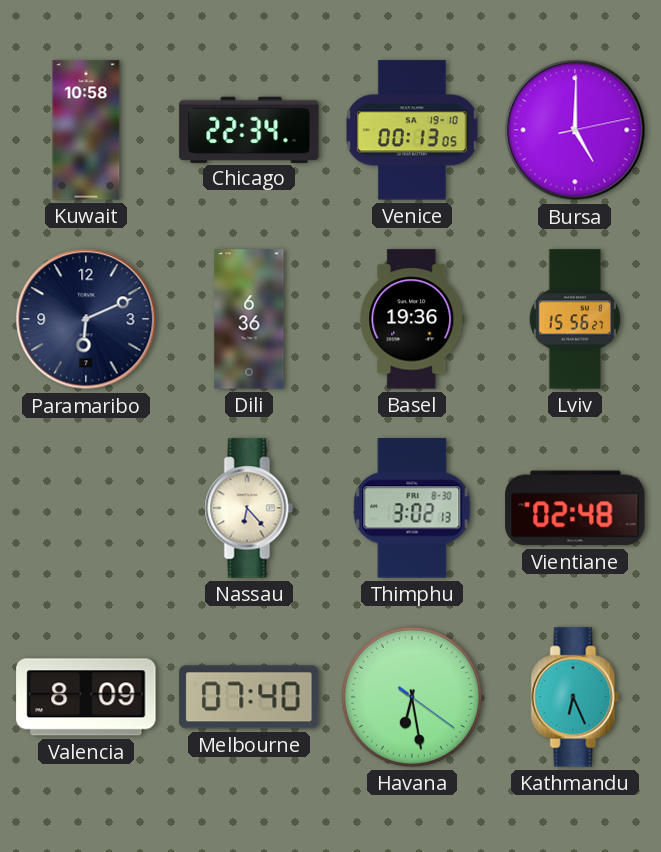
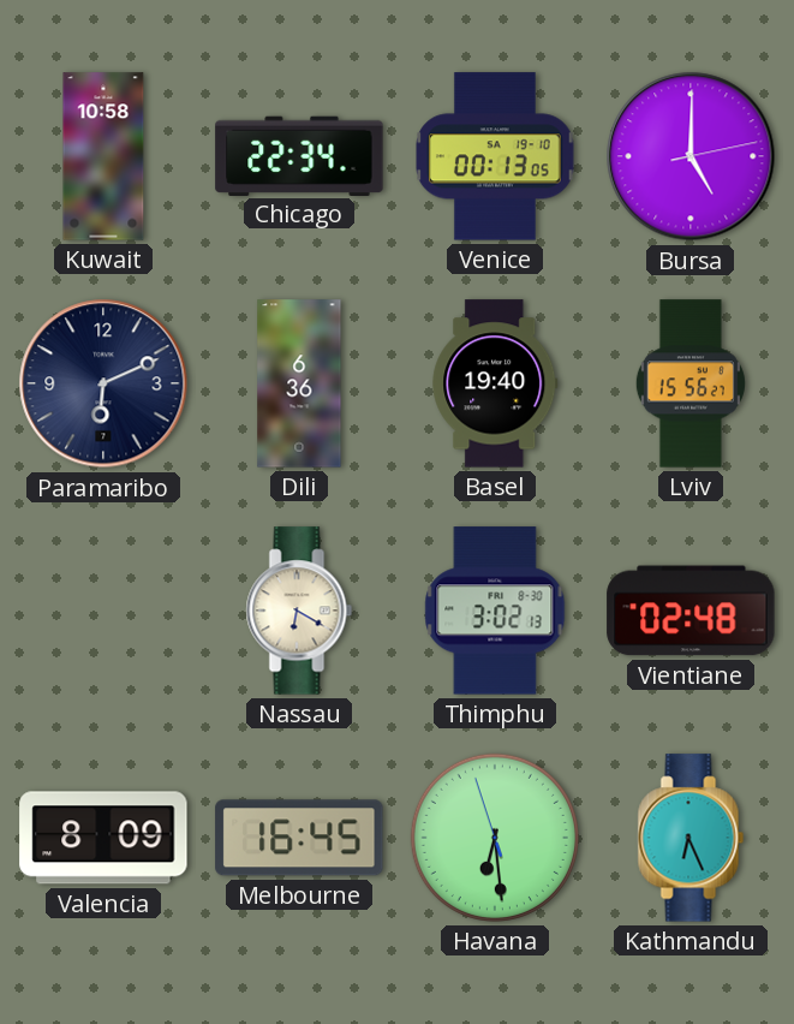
Basel: 19:36 -> 19:40
Nassau: 6:23 -> 6:20
Melbourne: 07:40 -> 16:45
Havana: 6:28:21 -> 6:28:57
